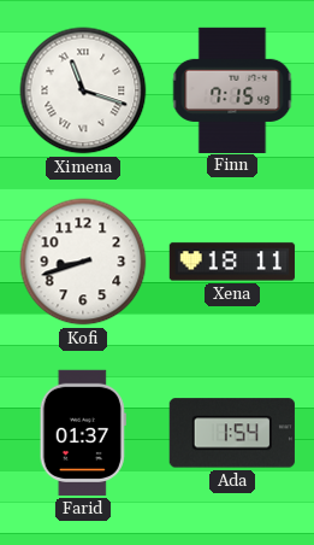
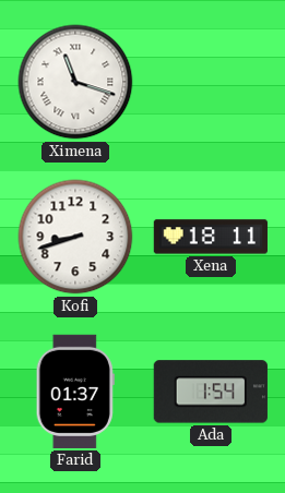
Finn: 7:15 -> none
